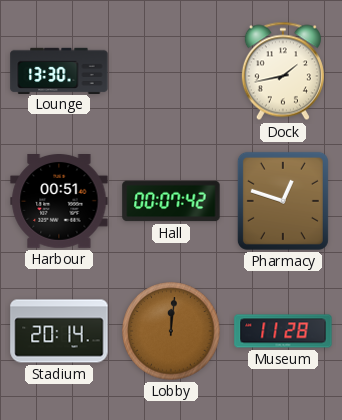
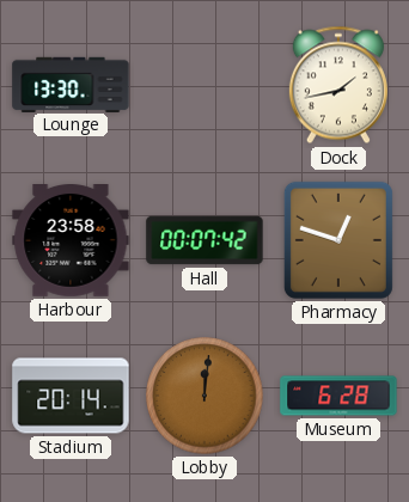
Harbour: 00:51 -> 23:58
Museum: 11:28 -> 6:28
